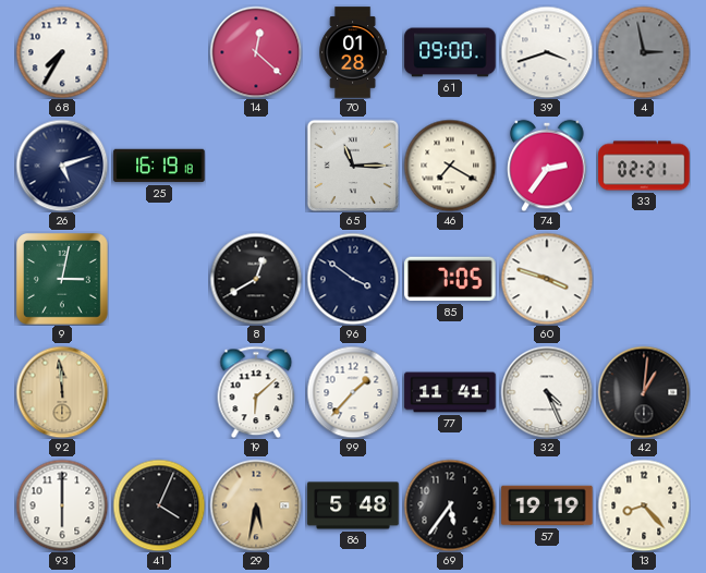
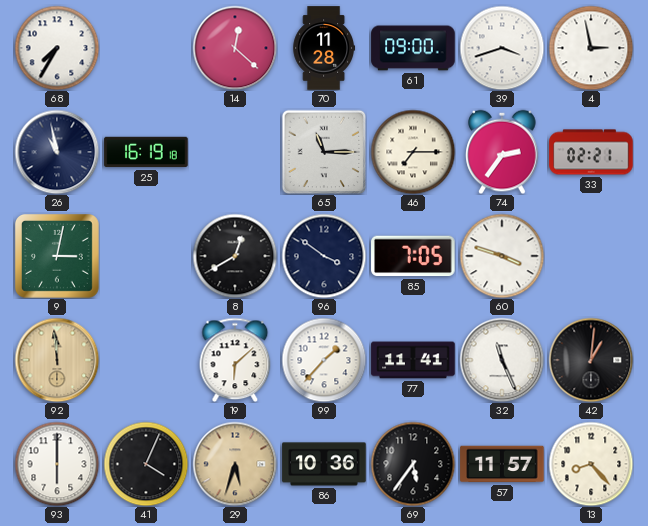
70: 01:28 -> 11:28
4 dial: grey -> white
26: 5:12 -> 10:58
46: 7:20 -> 7:15
32: 4:26 -> 11:26
29: 5:32 -> 5:33
86: 5:48 -> 10:36
57: 19:19 -> 11:57
